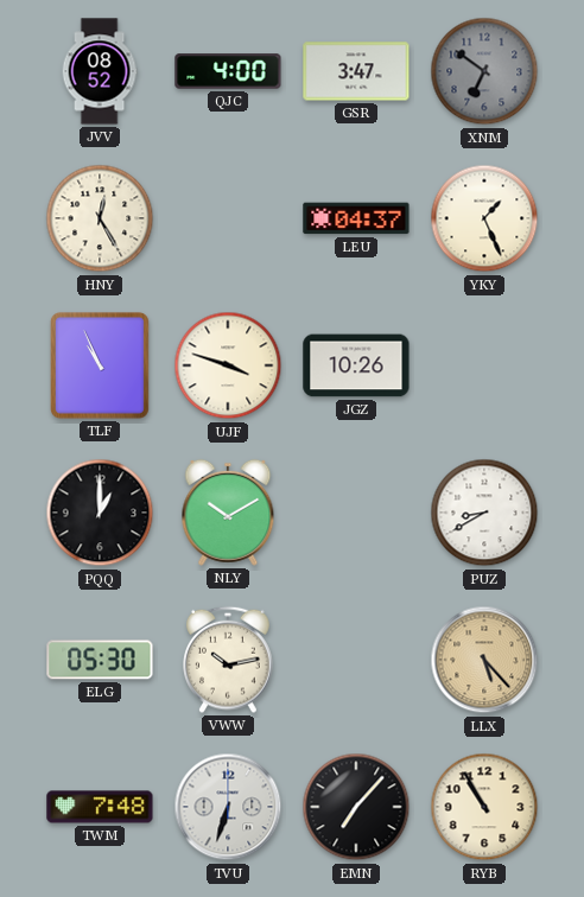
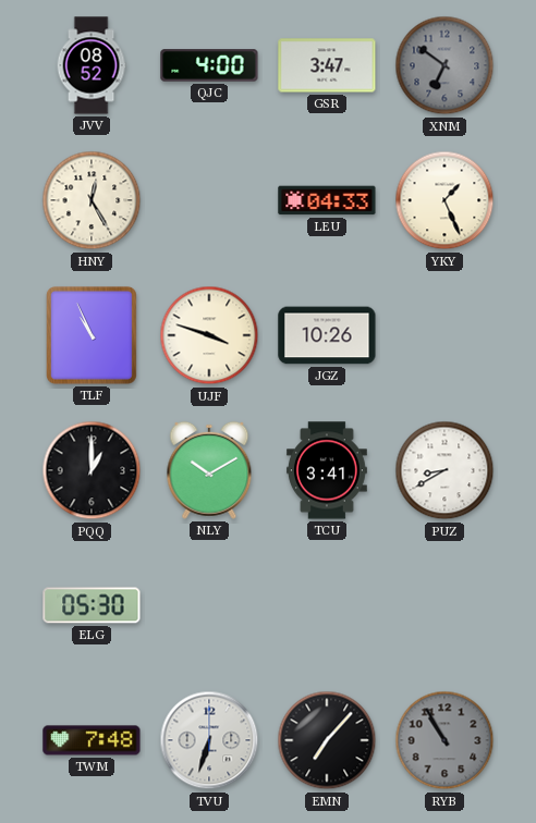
LEU: 04:37 -> 04:33
TCU: none -> 3:41
VWW: 10:13 -> none
LLX: 5:23 -> none
RYB dial: cream -> grey
